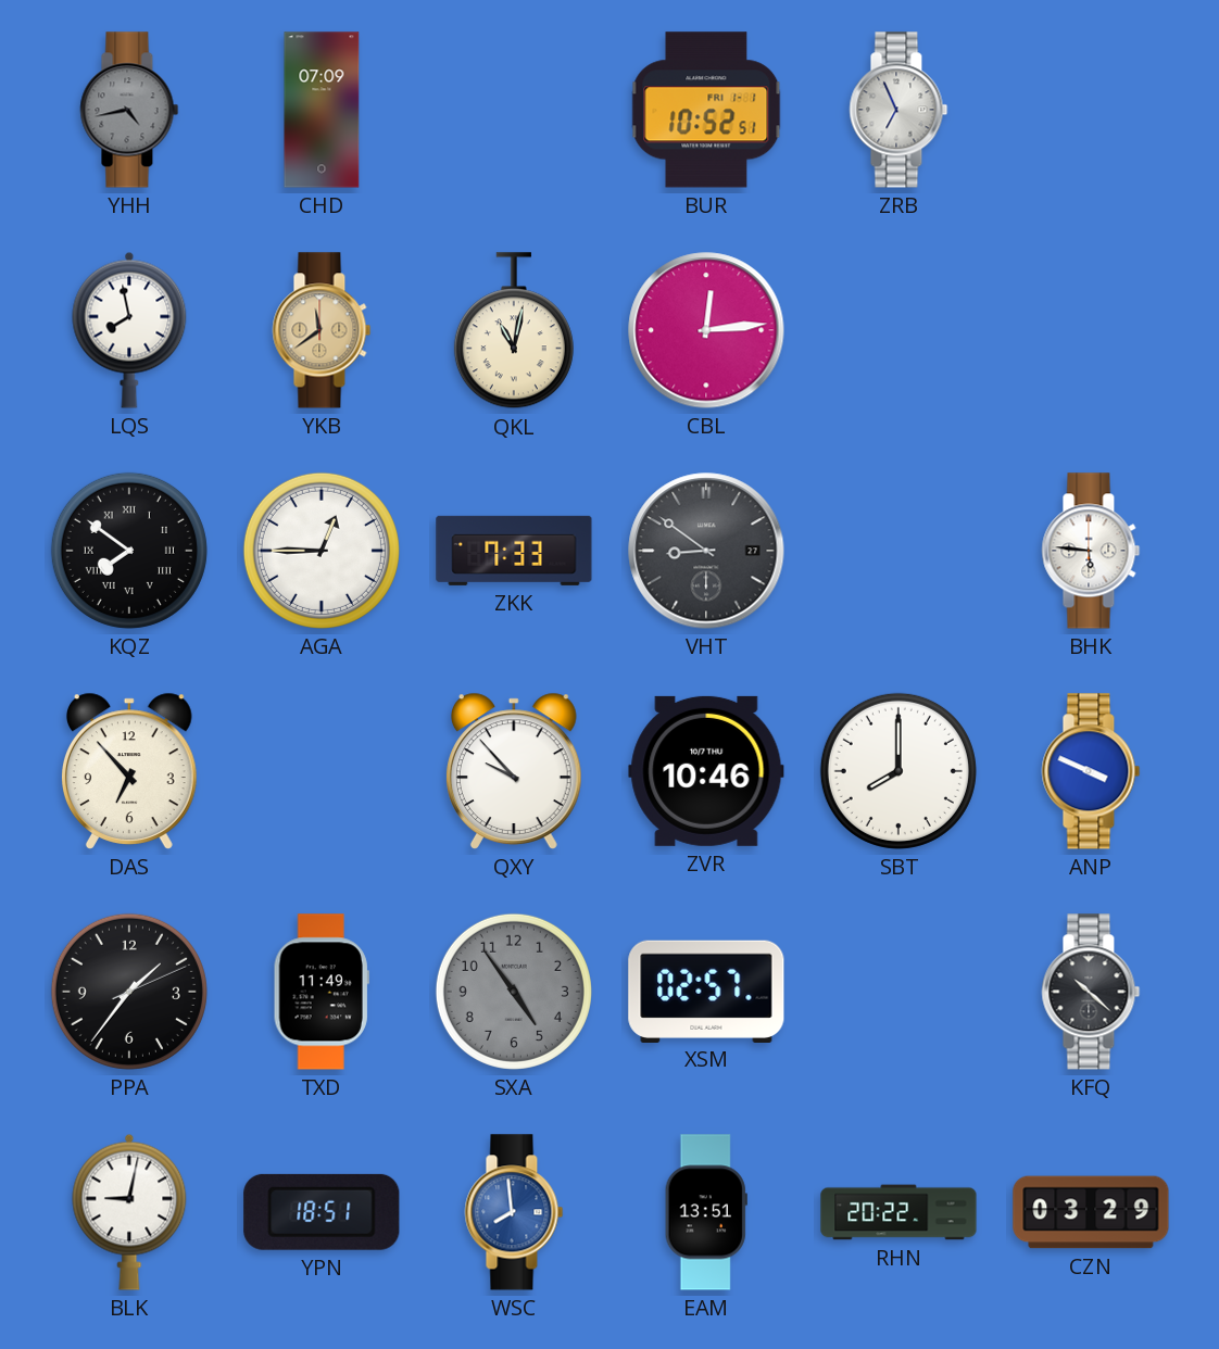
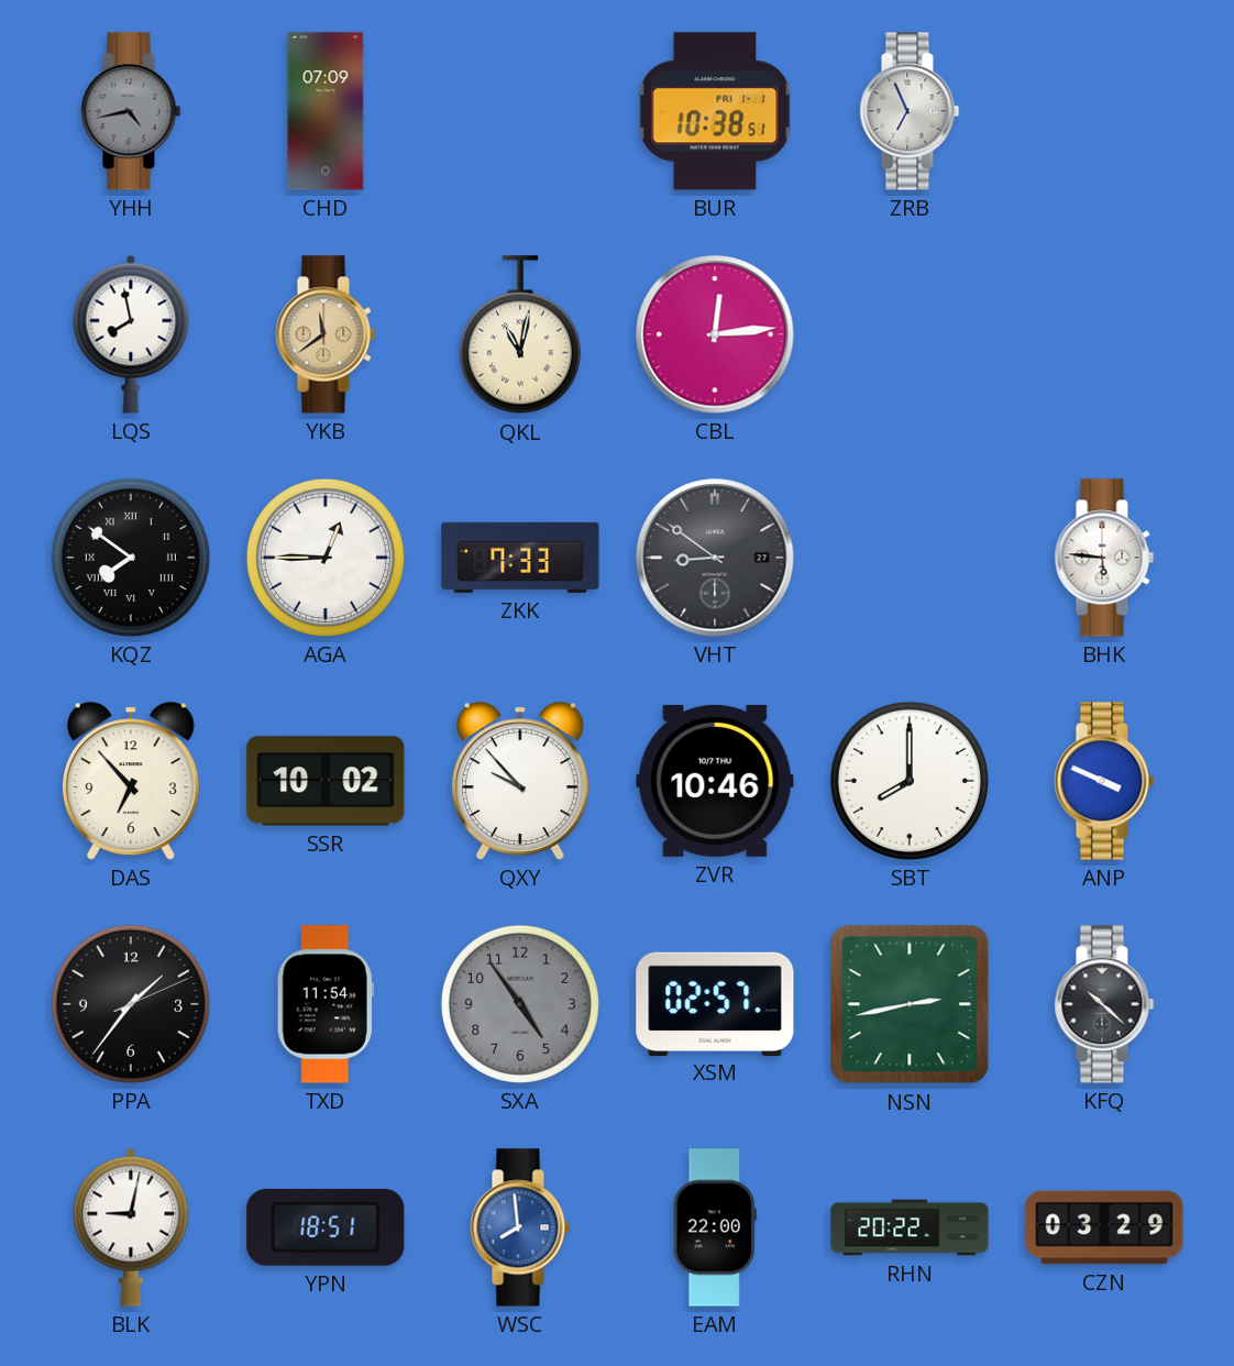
BUR: 10:52 -> 10:38
SSR: none -> 10:02
TXD: 11:49 -> 11:54
NSN: none -> 2:43
EAM: 13:51 -> 22:00
